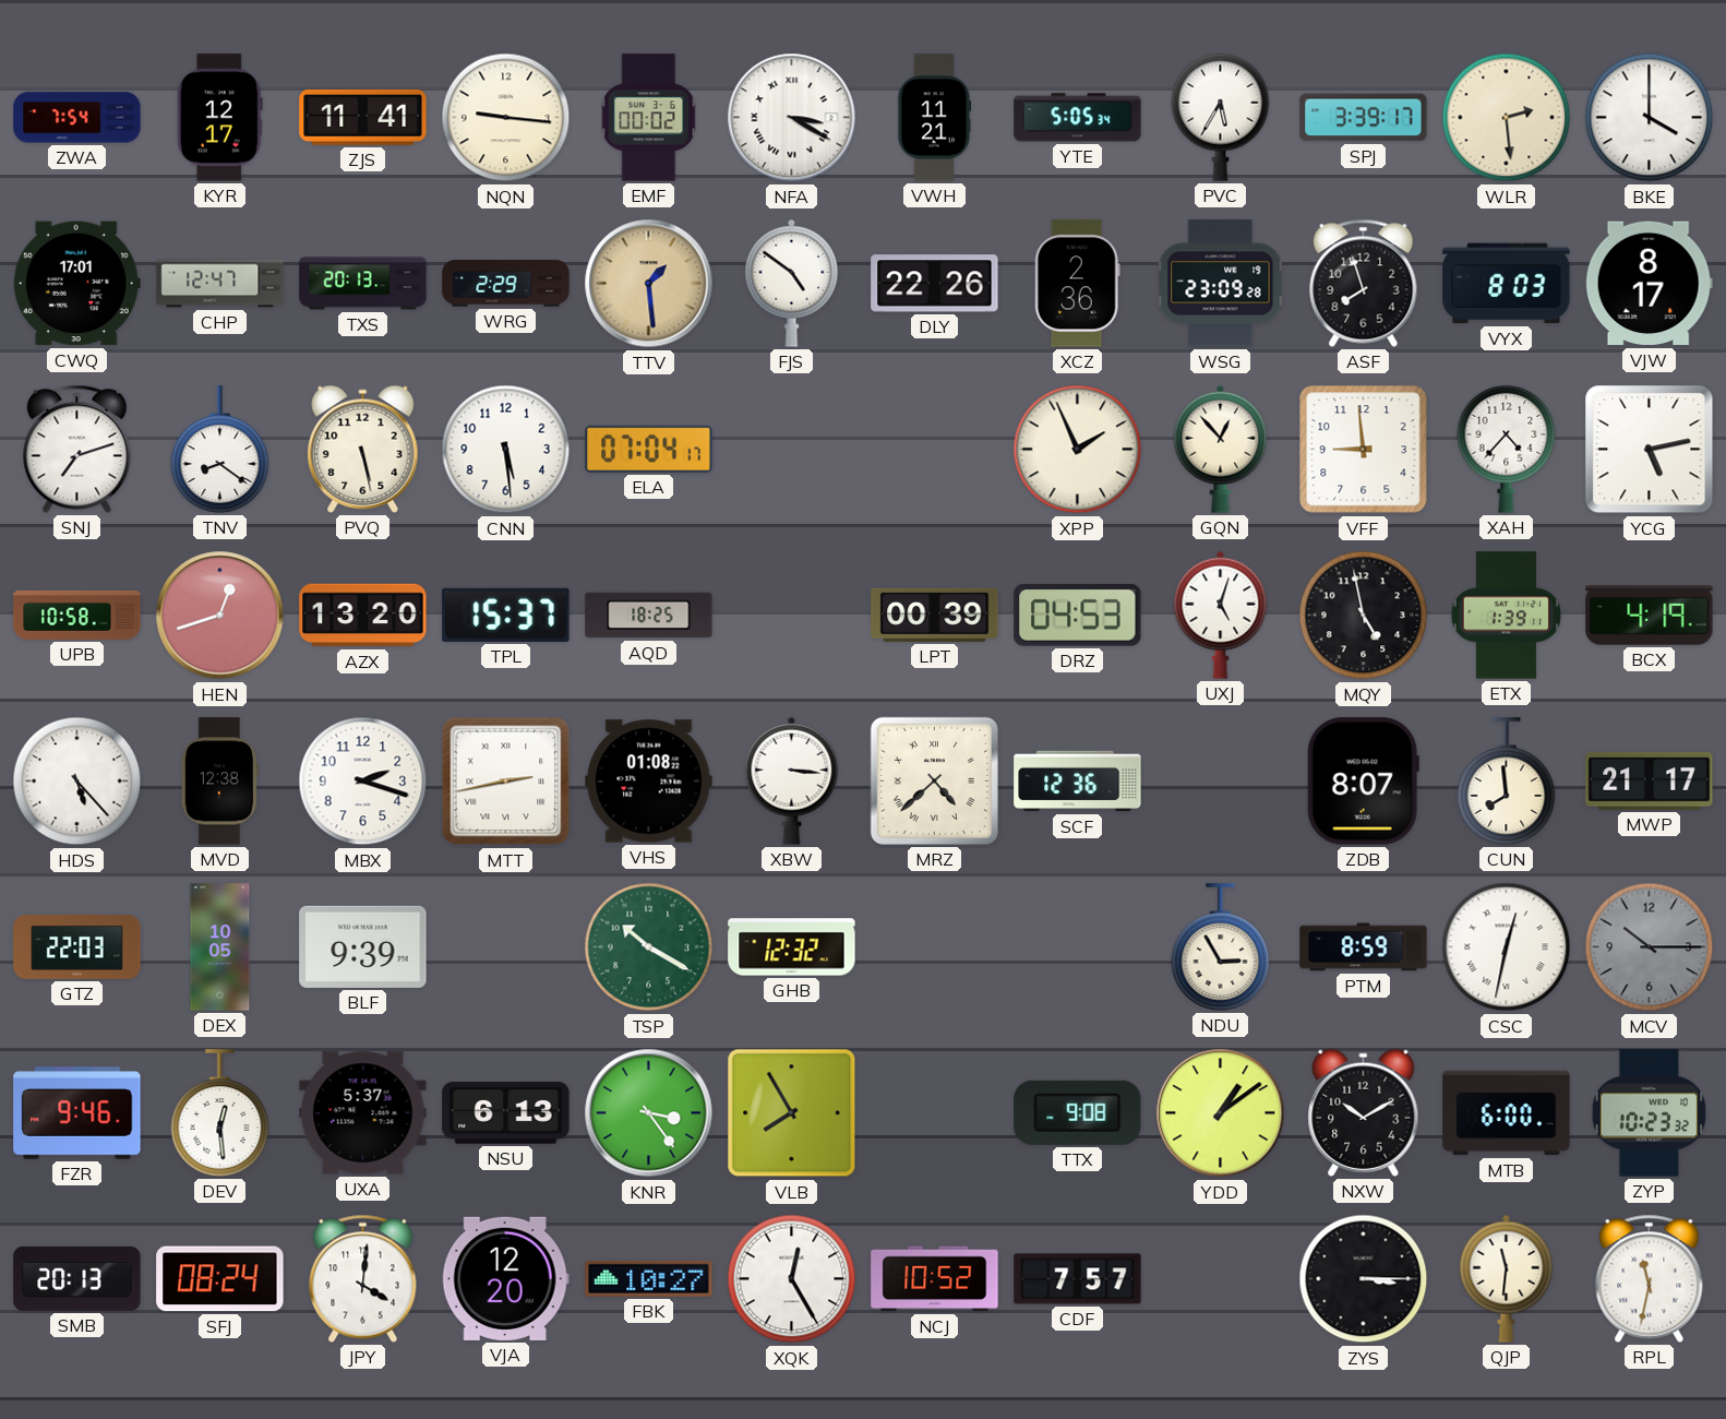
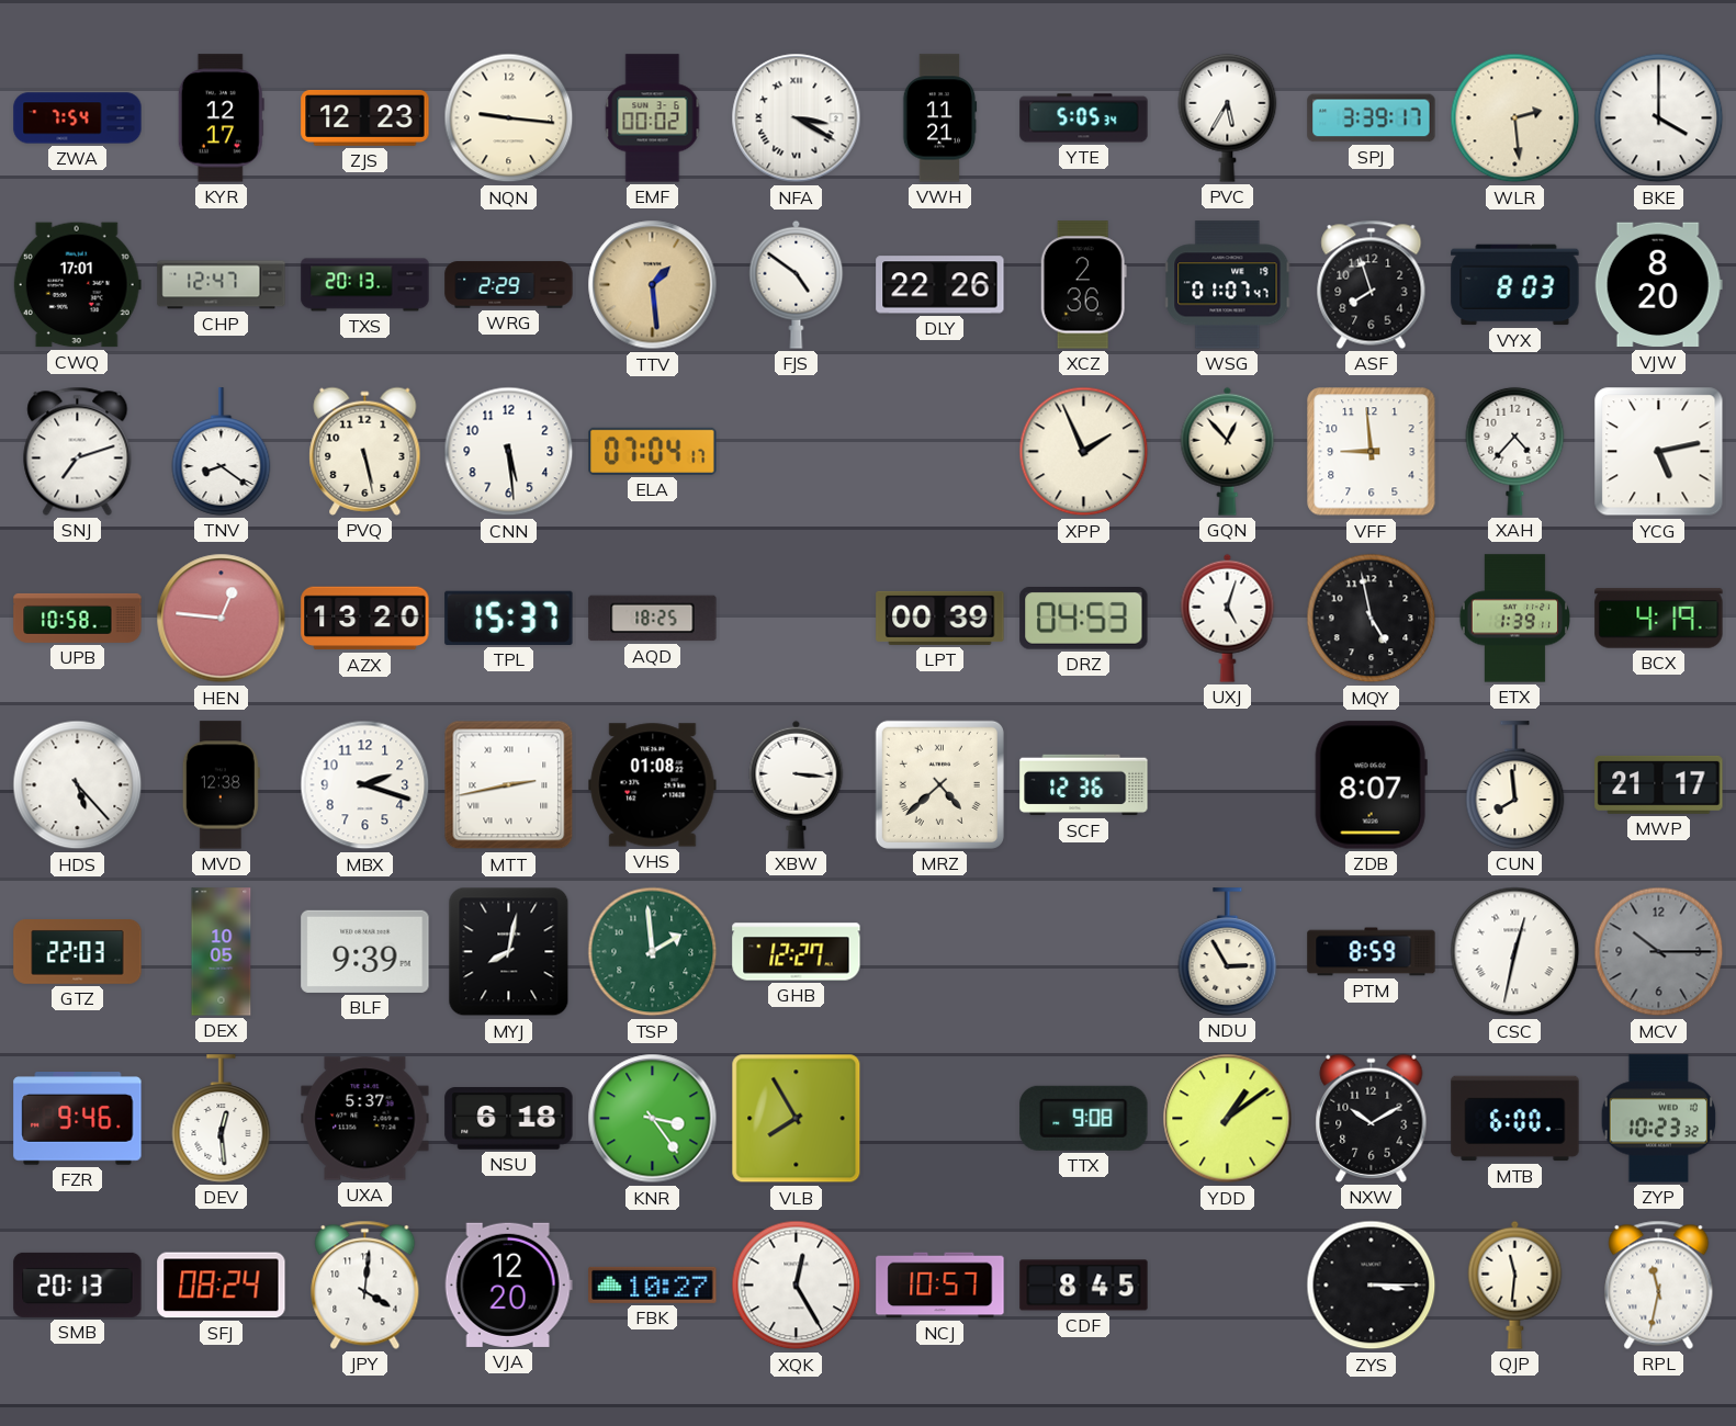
ZJS: 11:41 -> 12:23
WSG: 23:09 -> 01:07
VJW: 8:17 -> 8:20
HEN: 12:42 -> 12:46
MYJ: none -> 8:02
TSP: 10:20 -> 1:59
GHB: 12:32 -> 12:27
NSU: 6:13 -> 6:18
NCJ: 10:52 -> 10:57
CDF: 7:57 -> 8:45
